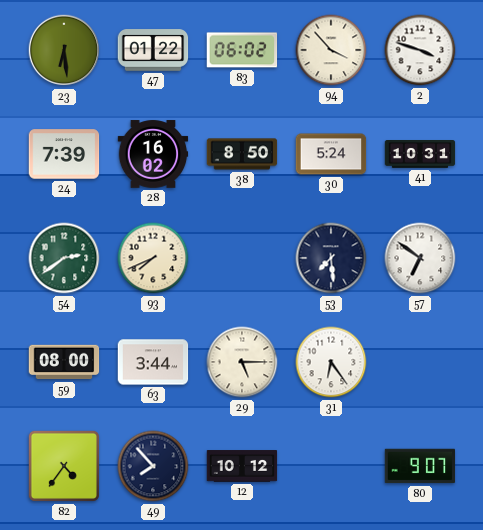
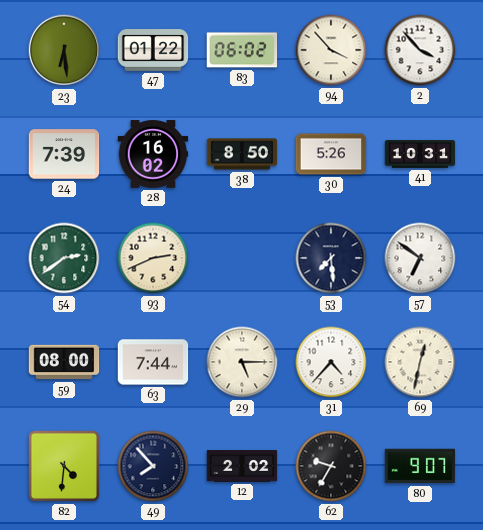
2: 3:48 -> 3:53
30: 5:24 -> 5:26
93: 7:41 -> 2:41
63: 3:44 -> 7:44
31: 6:24 -> 4:37
69: none -> 12:32
82: 4:36 -> 4:31
12: 10:12 -> 2:02
62: none -> 9:35
